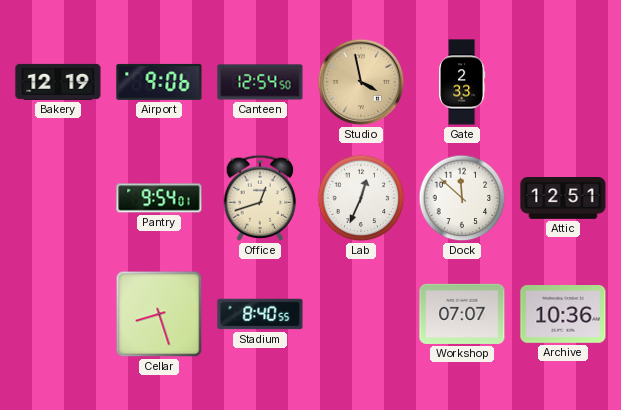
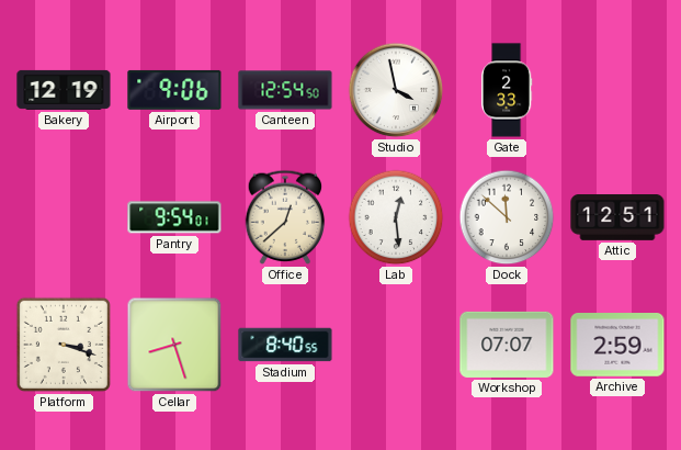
Studio dial: champagne -> white
Office: 12:42 -> 12:38
Lab: 12:34 -> 12:29
Platform: none -> 3:18
Archive: 10:36 -> 2:59
